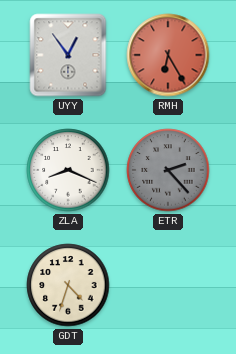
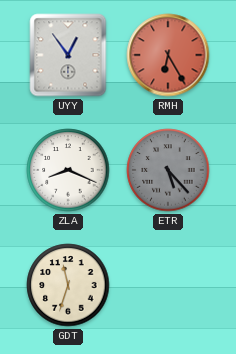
ETR: 2:23 -> 5:23
GDT: 4:33 -> 11:33
